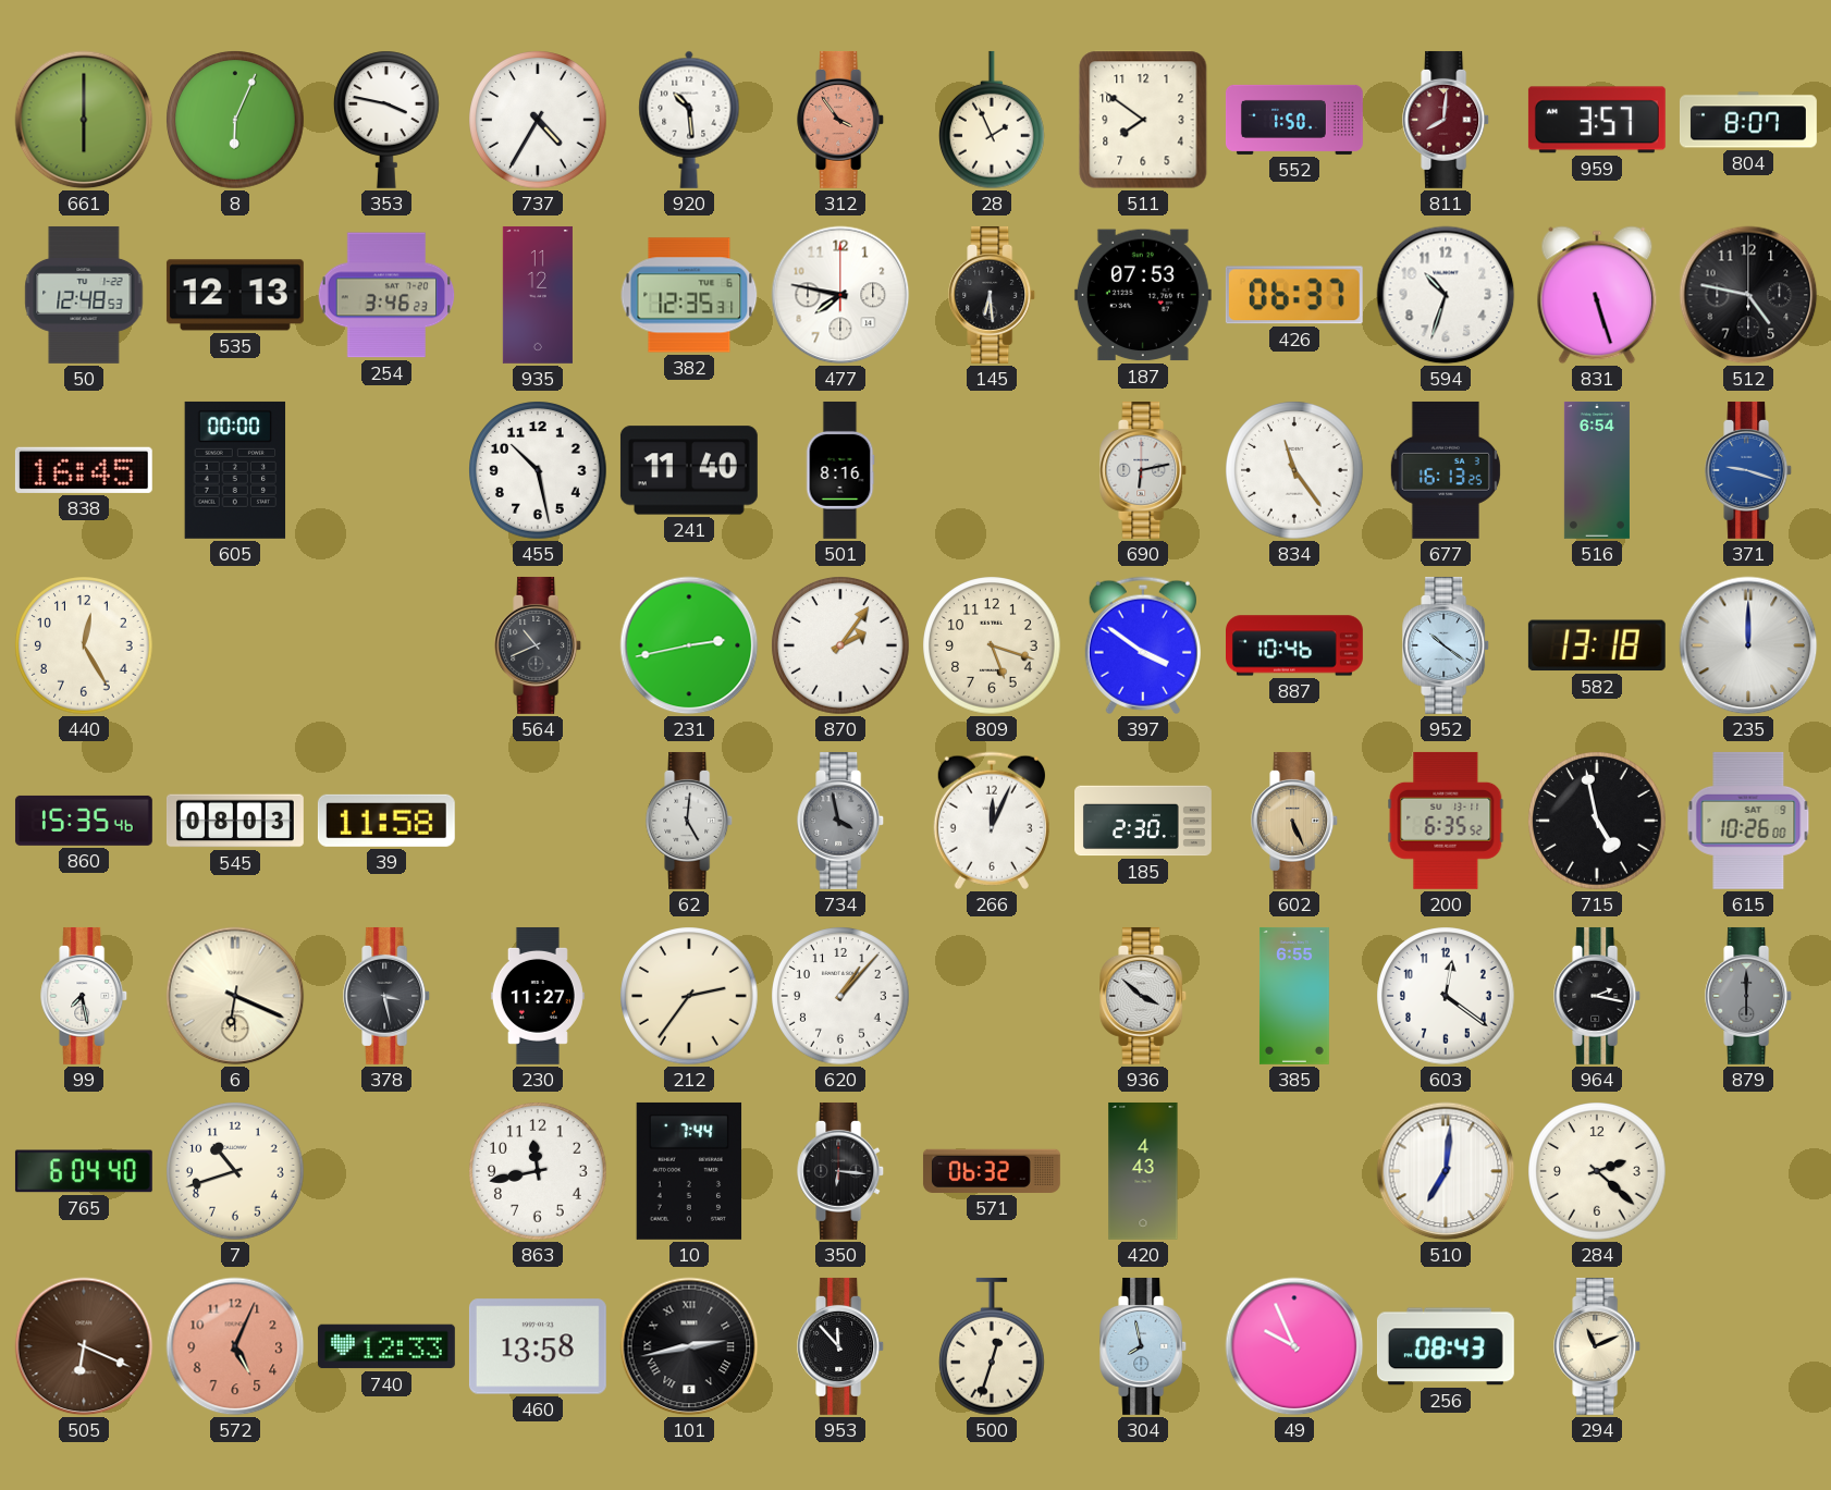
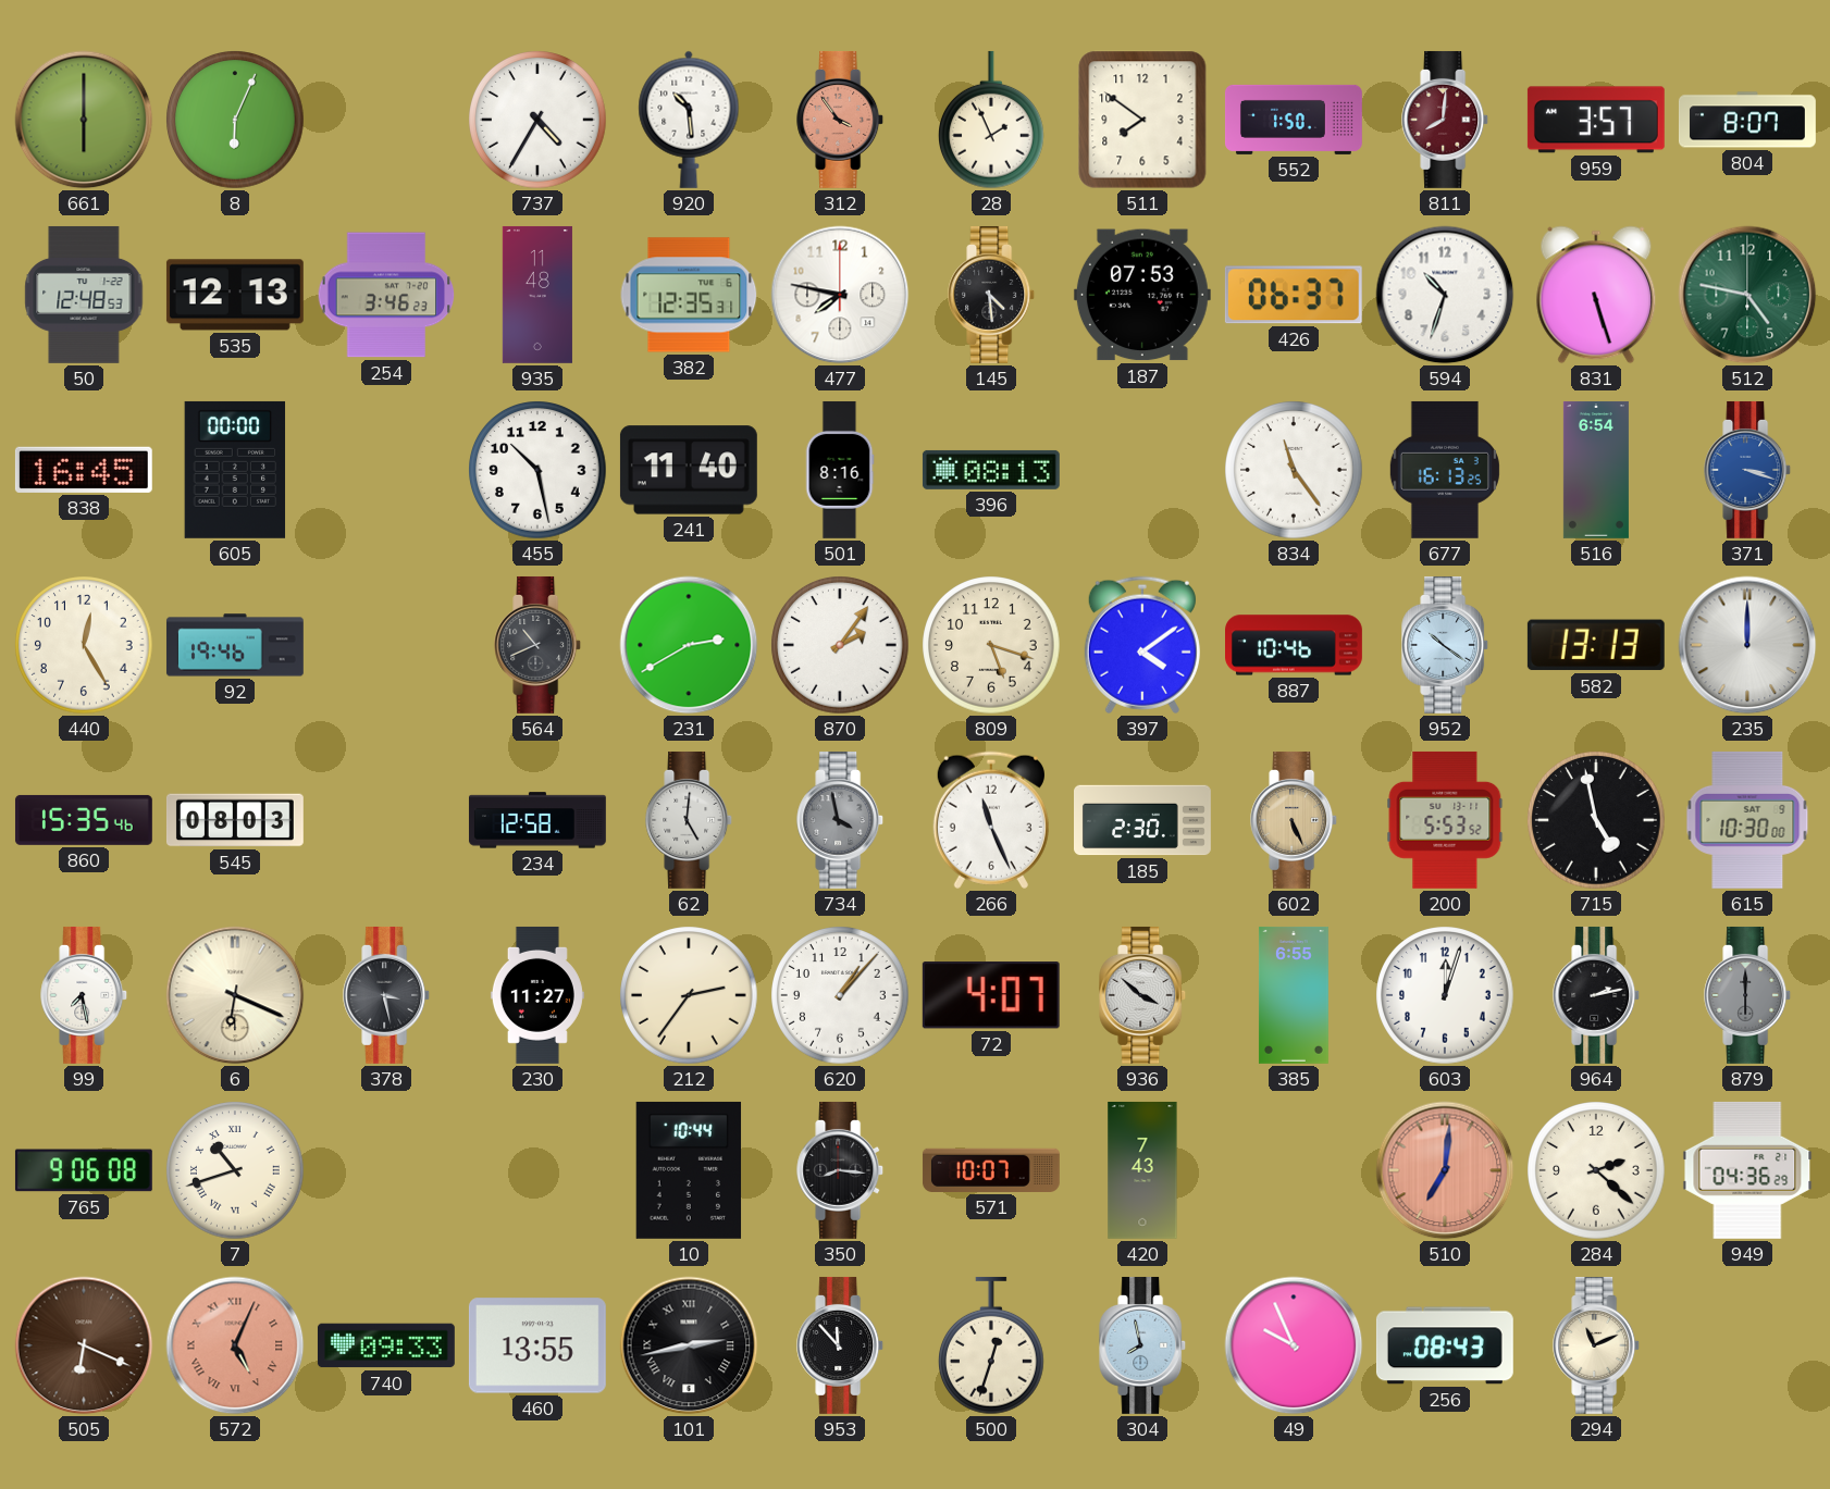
353: 3:47 -> none
935: 11:12 -> 11:48
145: 6:29 -> 4:29
512 dial: black -> green
396: none -> 08:13
690: 6:13 -> none
371: 9:18 -> 3:18
92: none -> 19:46
231: 2:43 -> 2:40
397: 3:51 -> 4:09
582: 13:18 -> 13:13
39: 11:58 -> none
234: none -> 12:58
266: 12:04 -> 11:26
200: 6:35 -> 5:53
615: 10:26 -> 10:30
72: none -> 4:07
603: 12:21 -> 12:03
964: 2:17 -> 2:13
765: 6:04 -> 9:06
7 numerals: Arabic -> Roman
863: 11:43 -> none
10: 7:44 -> 10:44
350: 6:16 -> 8:16
571: 06:32 -> 10:07
420: 4:43 -> 7:43
510 dial: white -> salmon
949: none -> 04:36
572 numerals: Arabic -> Roman
740: 12:33 -> 09:33
460: 13:58 -> 13:55
